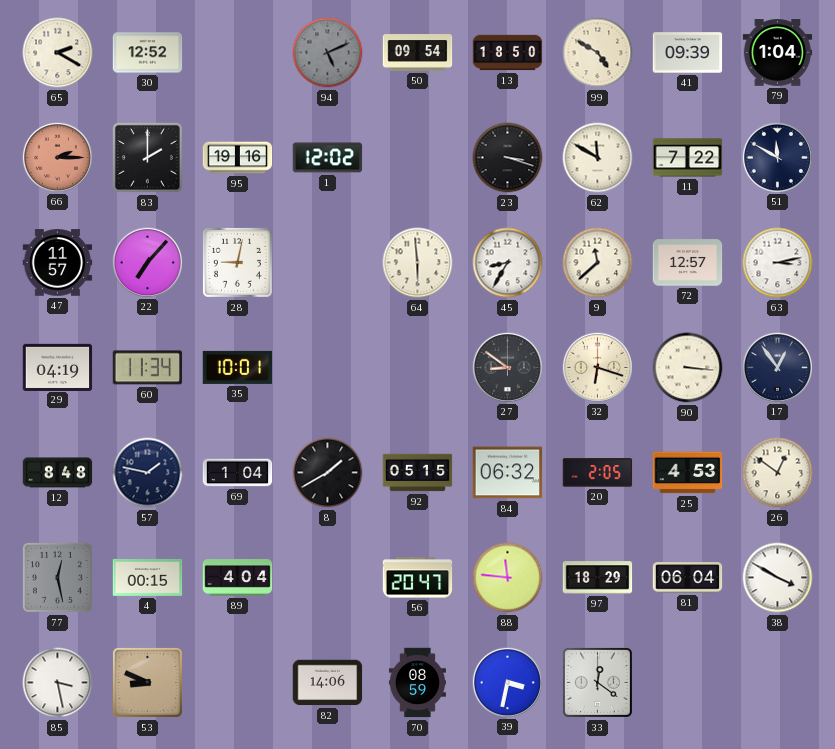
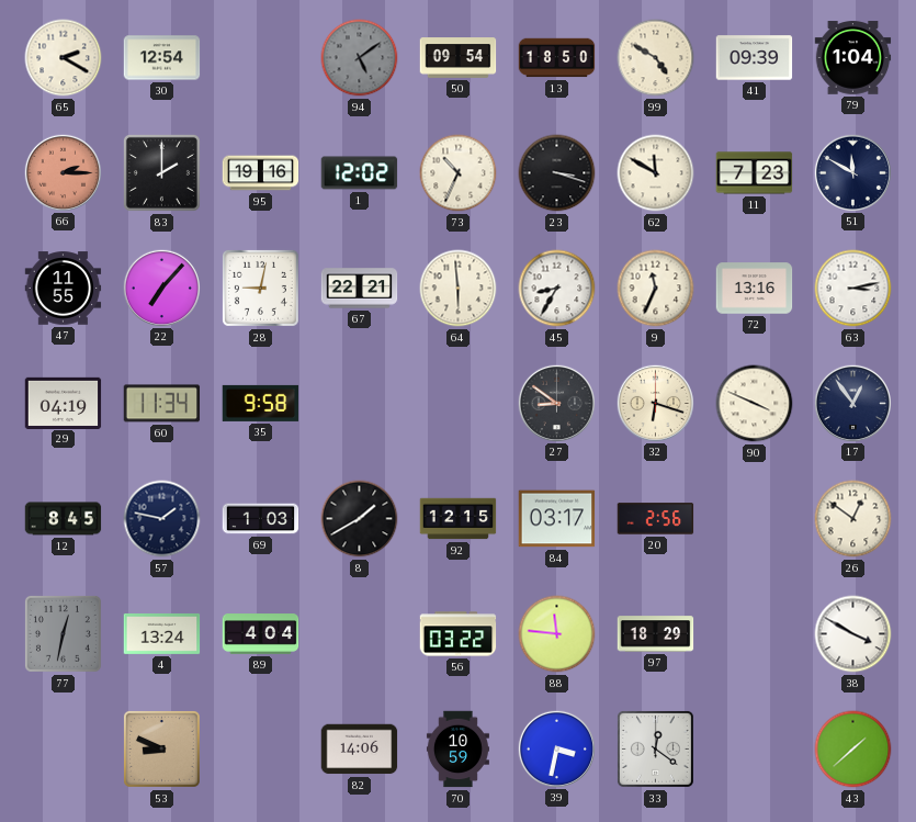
30: 12:52 -> 12:54
94: 5:11 -> 5:09
73: none -> 10:34
11: 7:22 -> 7:23
47: 11:57 -> 11:55
67: none -> 22:21
9: 11:38 -> 11:34
72: 12:57 -> 13:16
35: 10:01 -> 9:58
90: 3:16 -> 3:49
12: 8:48 -> 8:45
69: 1:04 -> 1:03
92: 05:15 -> 12:15
84: 06:32 -> 03:17
20: 2:05 -> 2:56
25: 4:53 -> none
77: 12:28 -> 12:32
4: 00:15 -> 13:24
56: 20:47 -> 03:22
81: 06:04 -> none
85: 3:28 -> none
70: 08:59 -> 10:59
43: none -> 1:38
